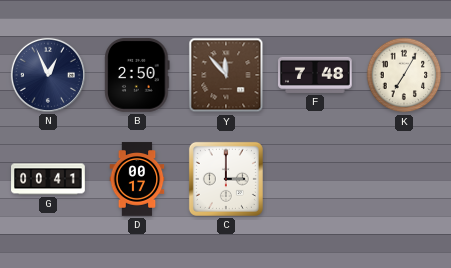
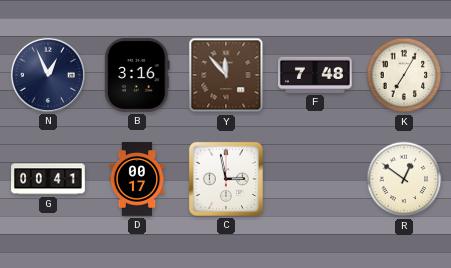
B: 2:50 -> 3:16
C: 3:00 -> 2:58
R: none -> 12:51
